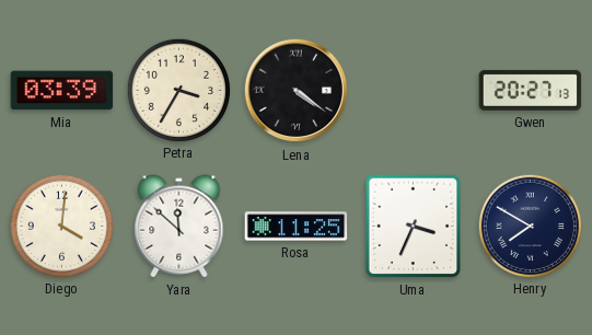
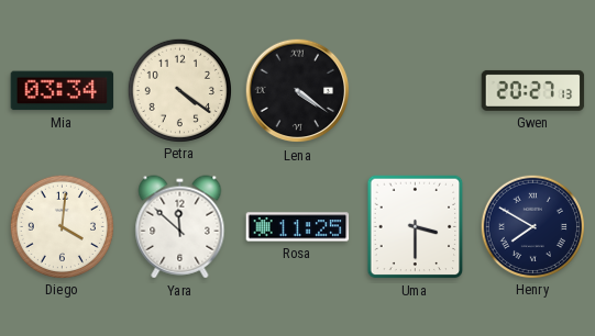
Mia: 03:39 -> 03:34
Petra: 3:35 -> 4:21
Uma: 3:34 -> 3:30
